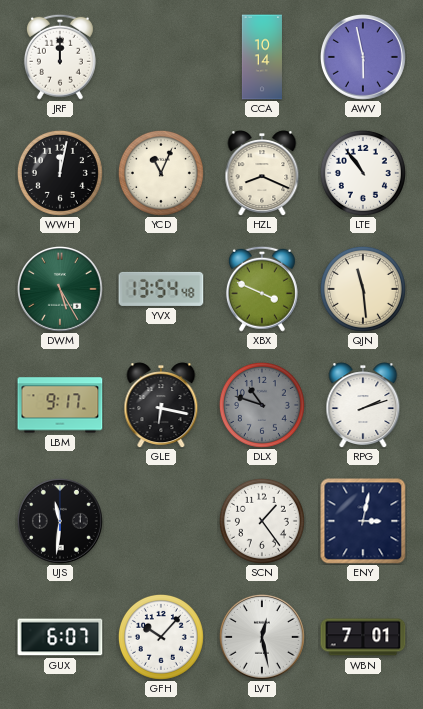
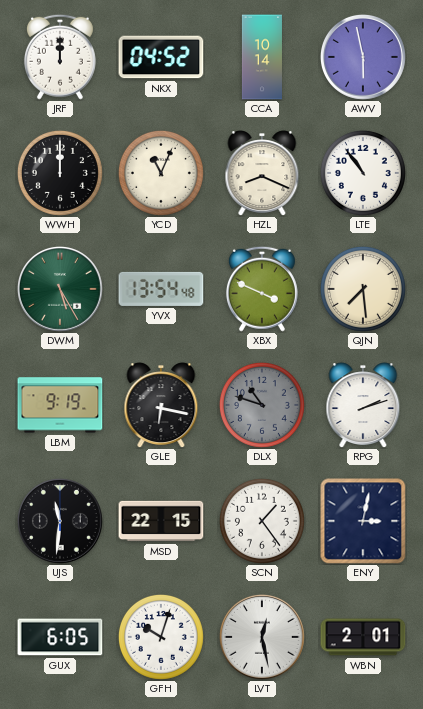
NKX: none -> 04:52
WWH: 12:02 -> 12:00
QJN: 11:29 -> 7:29
LBM: 9:17 -> 9:19
MSD: none -> 22:15
GUX: 6:07 -> 6:05
GFH: 10:07 -> 10:03
WBN: 7:01 -> 2:01
